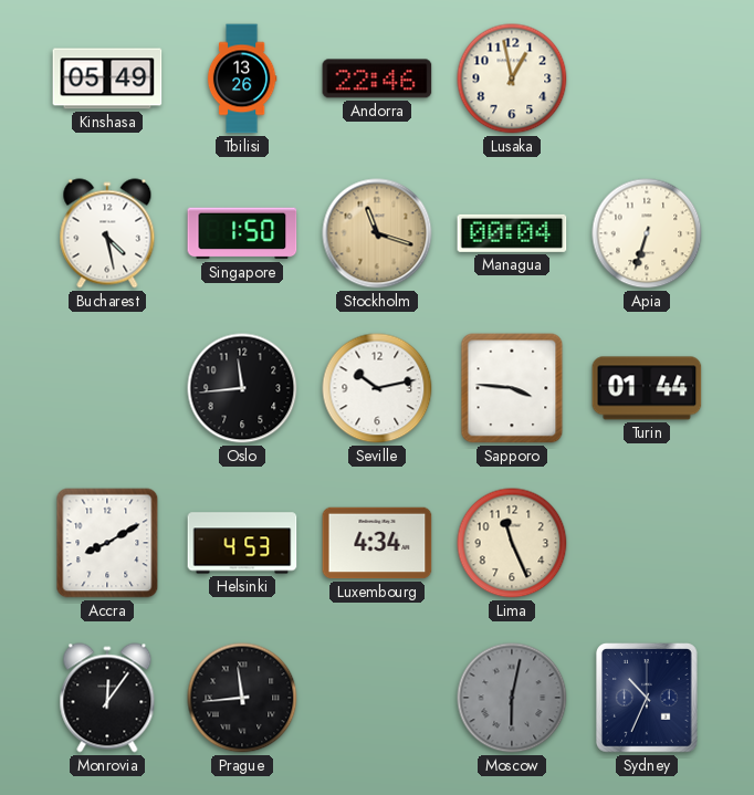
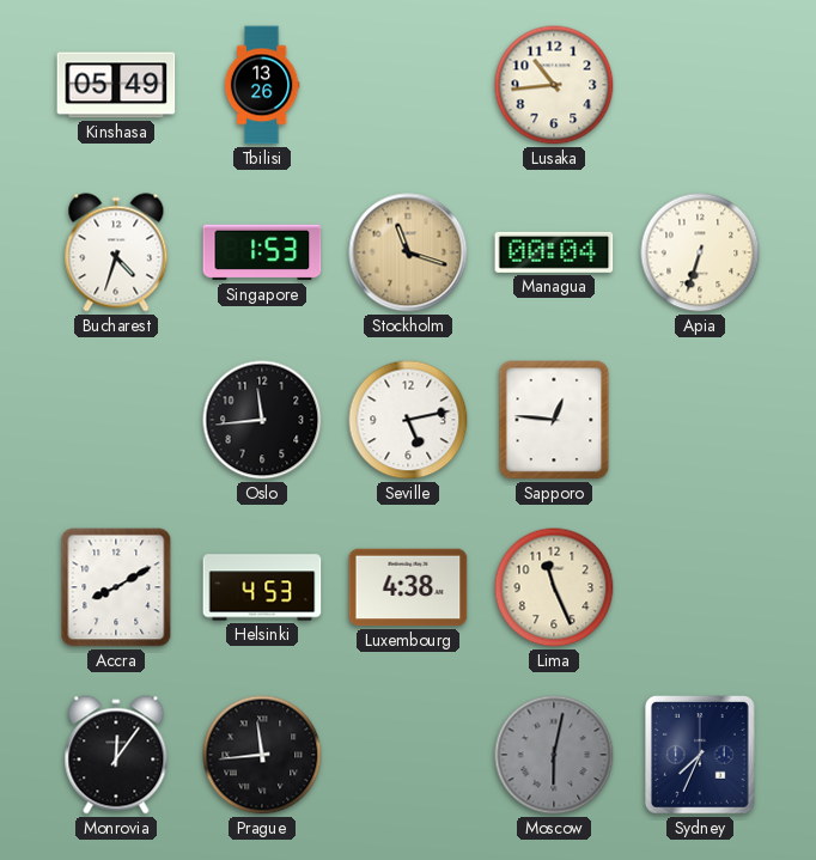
Andorra: 22:46 -> none
Lusaka: 12:58 -> 10:44
Bucharest: 4:28 -> 4:33
Singapore: 1:50 -> 1:53
Seville: 10:13 -> 5:13
Sapporo: 3:46 -> 12:46
Turin: 01:44 -> none
Luxembourg: 4:34 -> 4:38
Sydney: 10:34 -> 7:34
